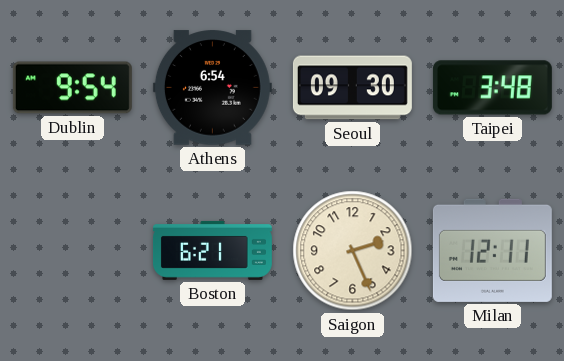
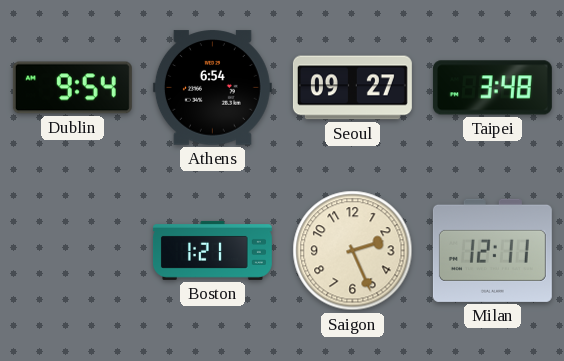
Seoul: 09:30 -> 09:27
Boston: 6:21 -> 1:21
